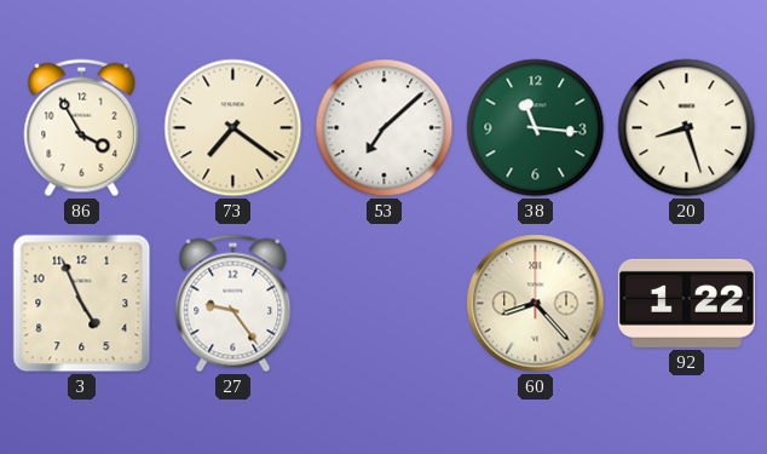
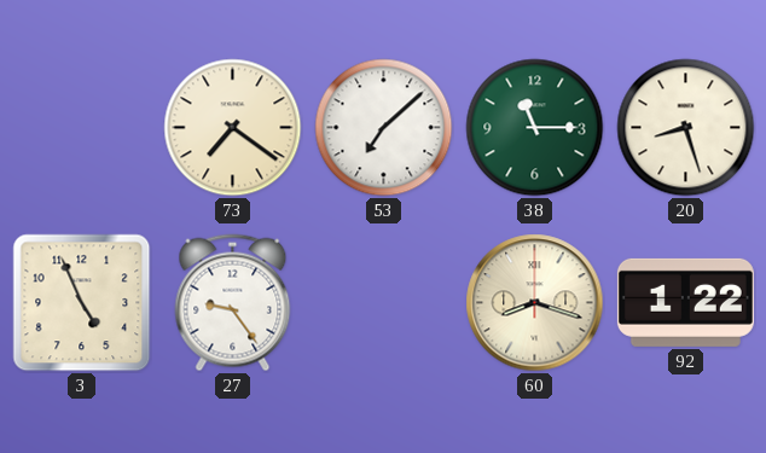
86: 3:55 -> none
38: 11:16 -> 11:15
60: 8:23 -> 8:18
